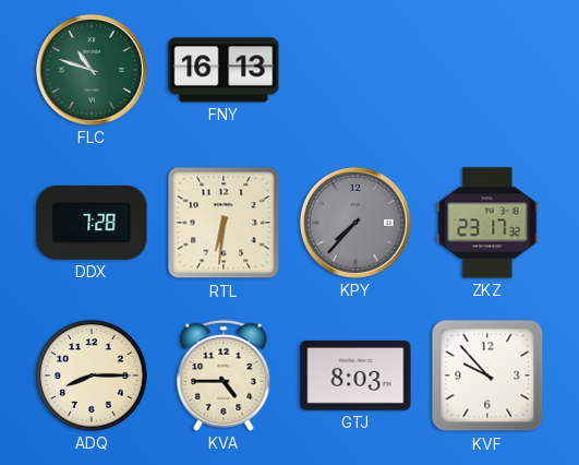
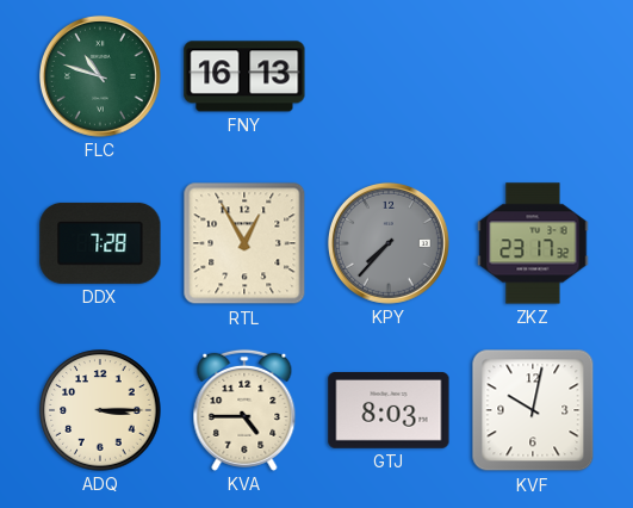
RTL: 6:31 -> 12:55
ADQ: 8:15 -> 3:15
KVF: 9:53 -> 10:02
